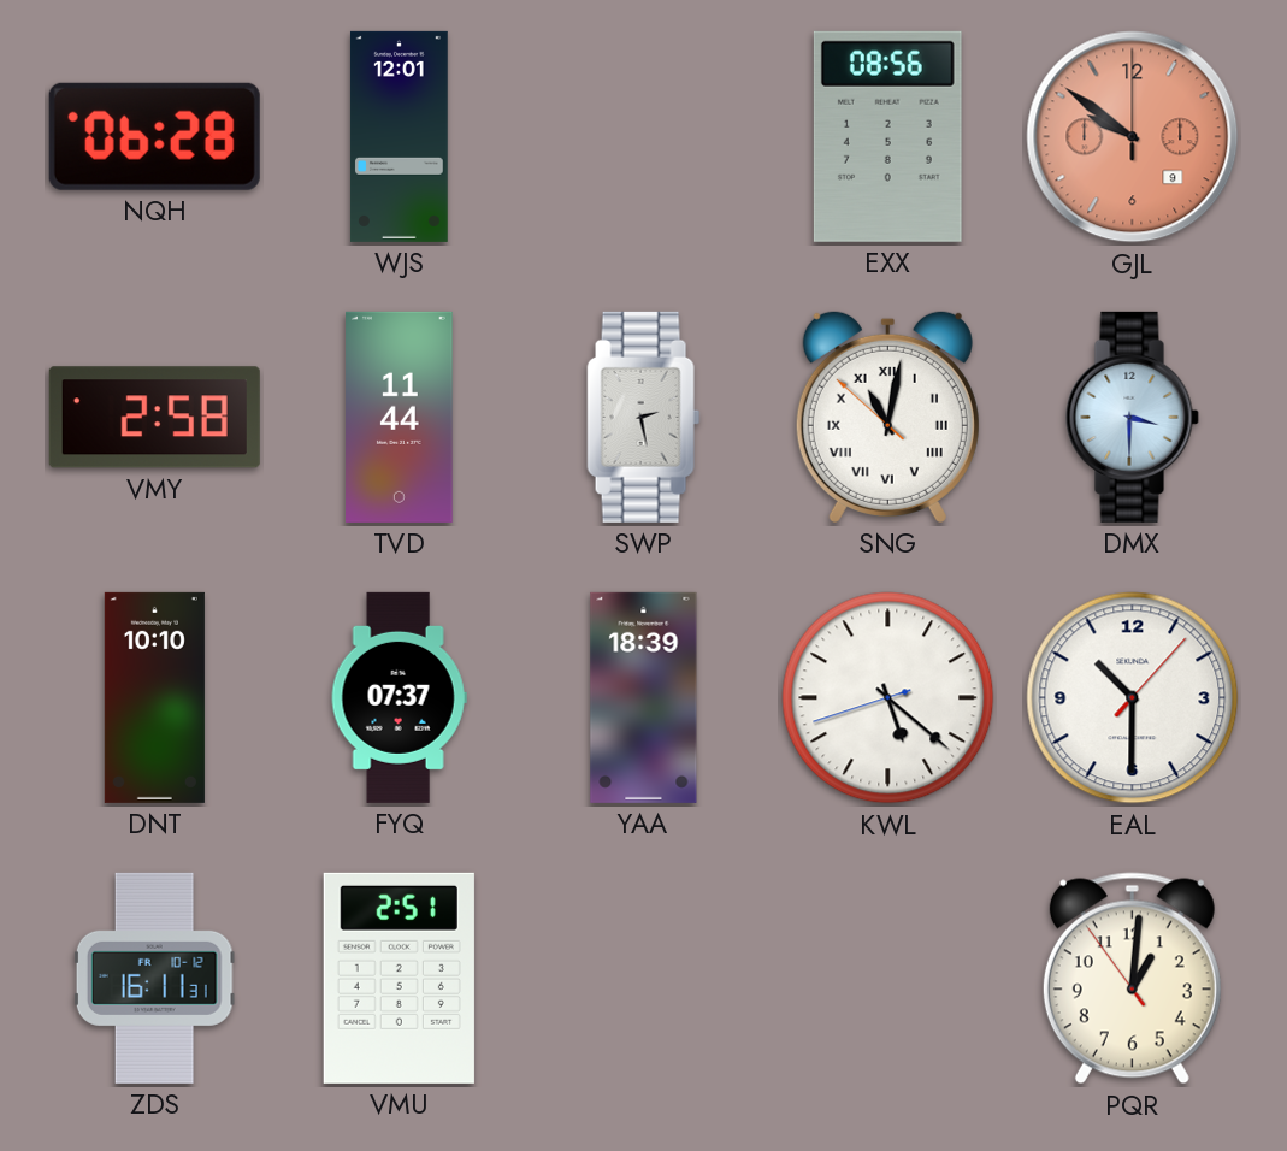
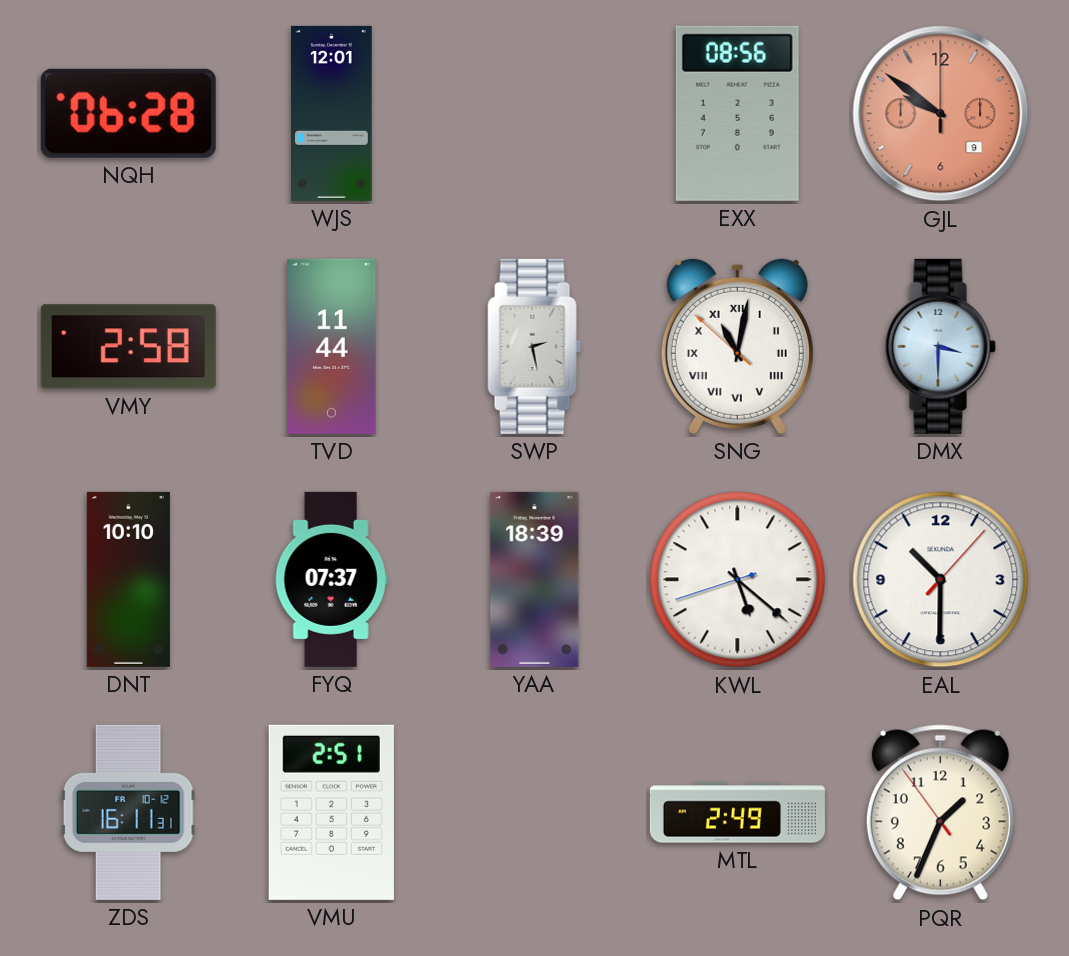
MTL: none -> 2:49
PQR: 1:00 -> 1:33
